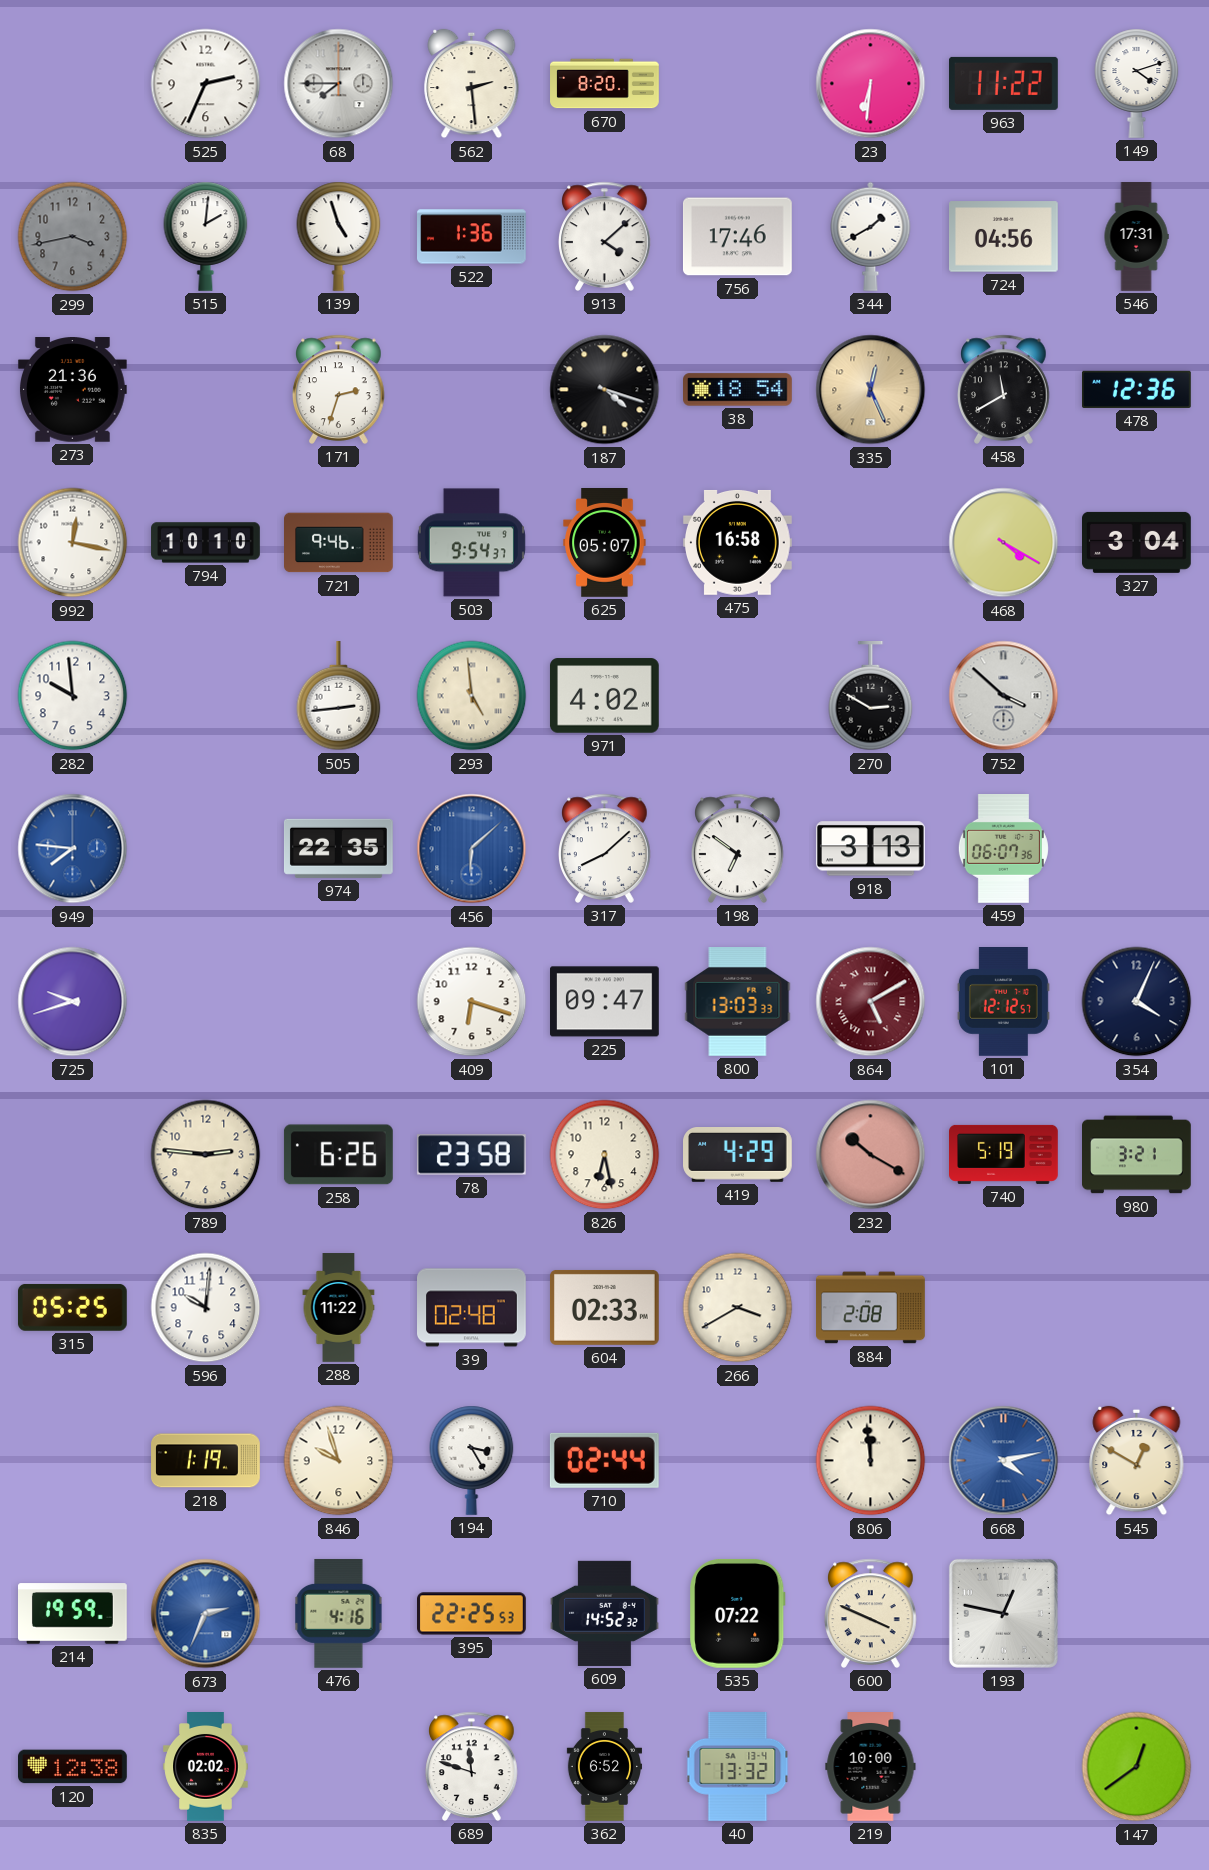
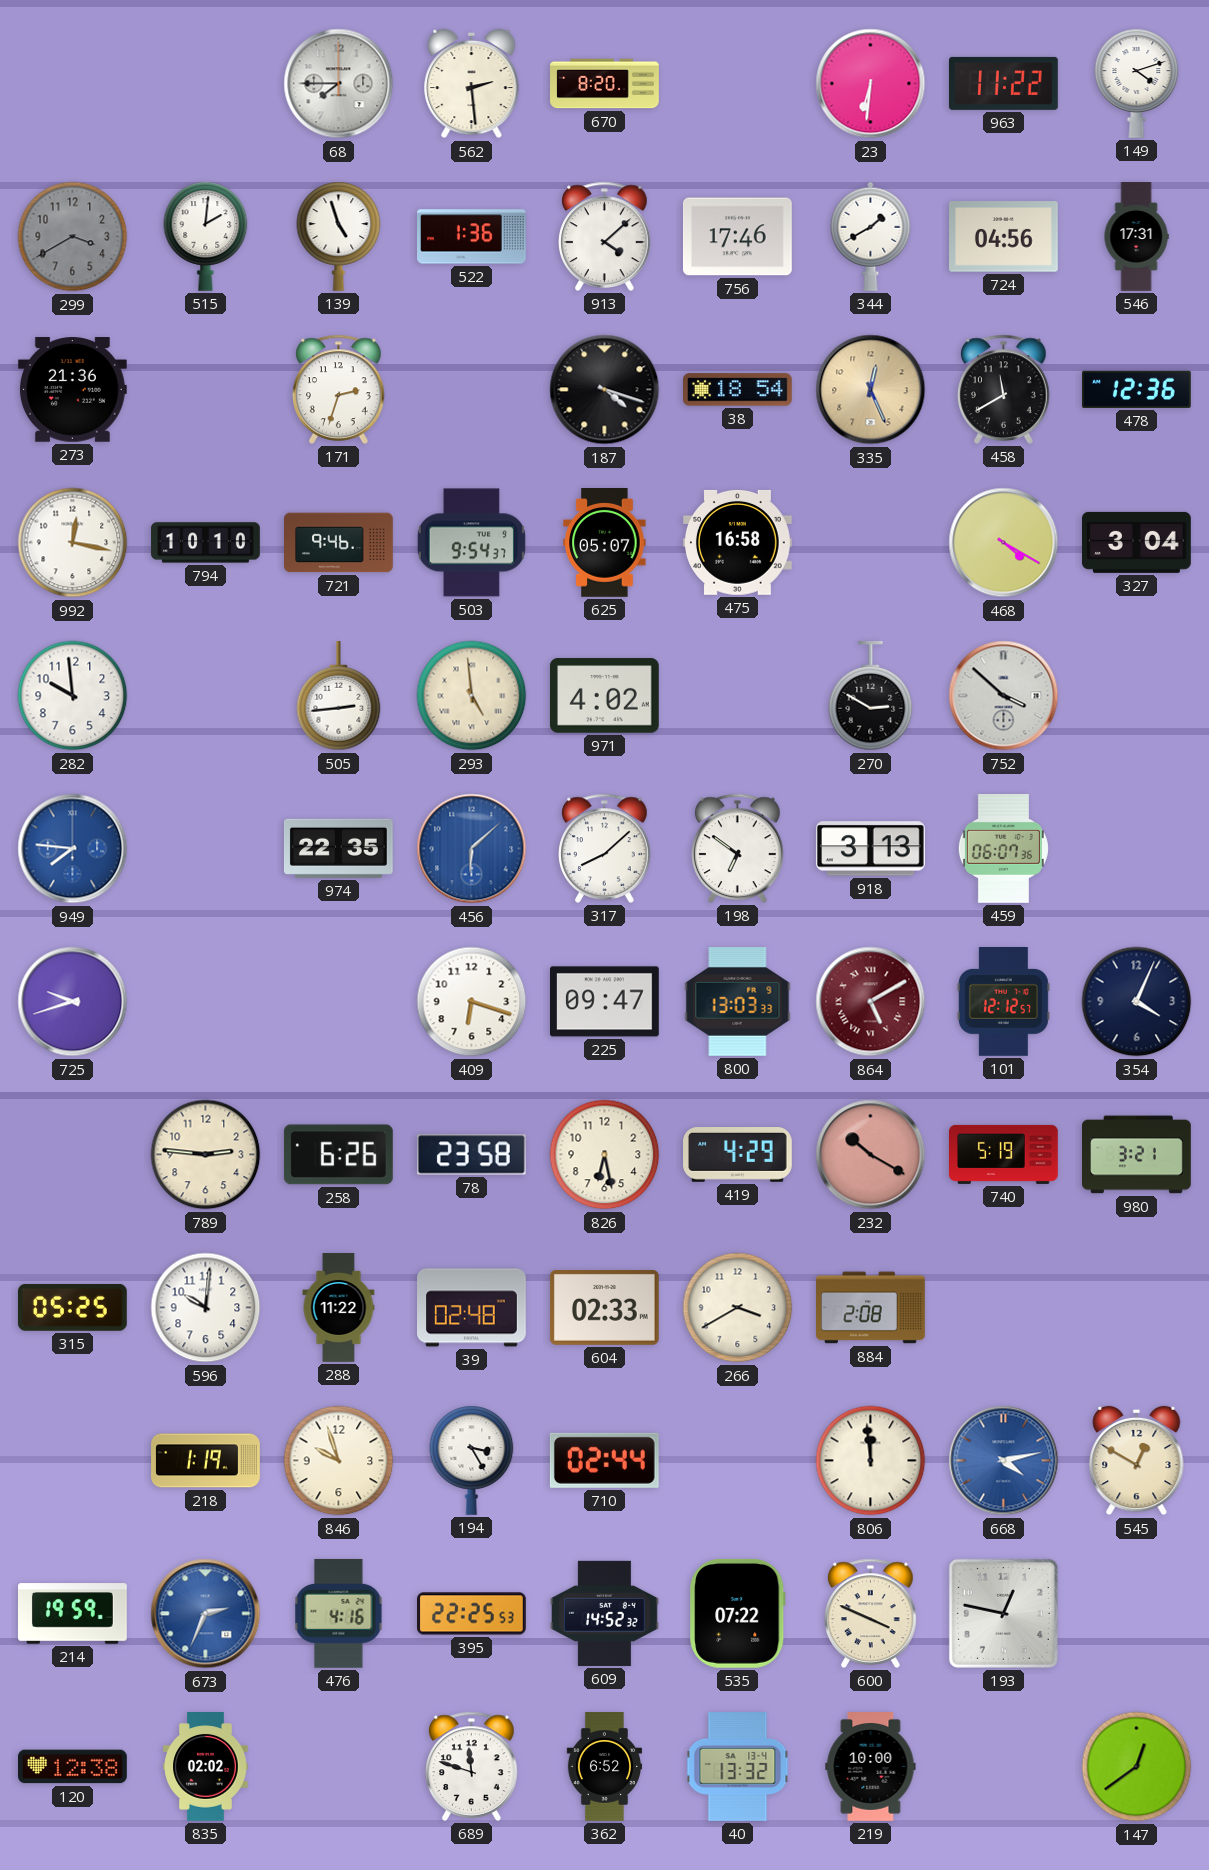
525: 2:34 -> none
299: 3:43 -> 3:40
